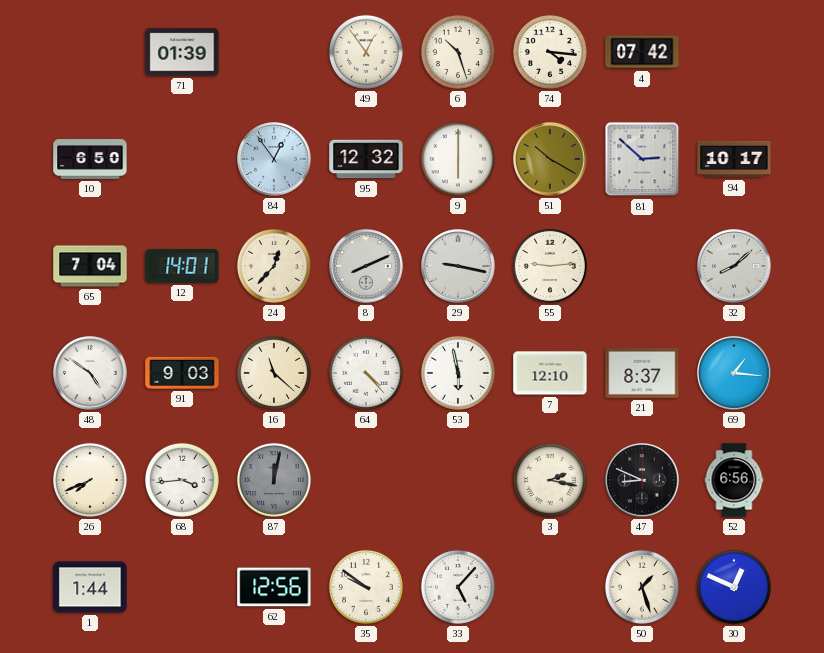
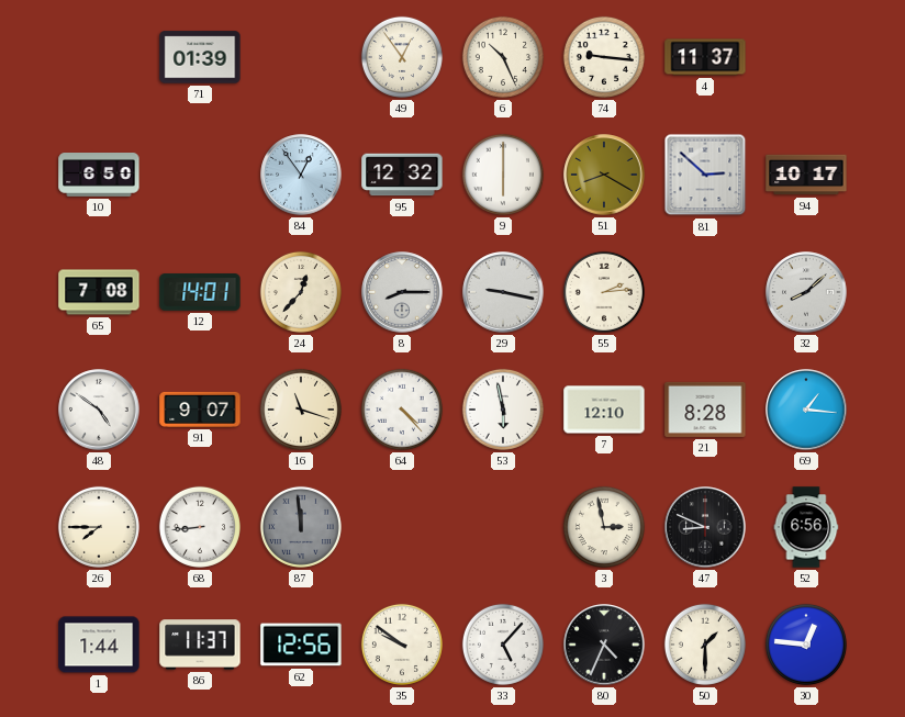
6: 10:27 -> 10:26
74: 4:16 -> 9:16
4: 07:42 -> 11:37
51: 10:20 -> 8:20
65: 7:04 -> 7:08
8: 8:11 -> 8:15
55: 9:14 -> 2:14
91: 9:03 -> 9:07
16: 11:22 -> 11:18
21: 8:37 -> 8:28
26: 7:41 -> 7:45
68: 3:44 -> 8:44
87: 12:02 -> 11:59
3: 2:17 -> 2:58
86: none -> 11:37
80: none -> 4:34
50: 1:27 -> 1:30
30: 12:49 -> 12:46
